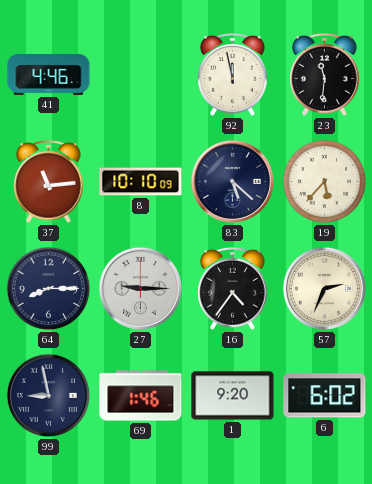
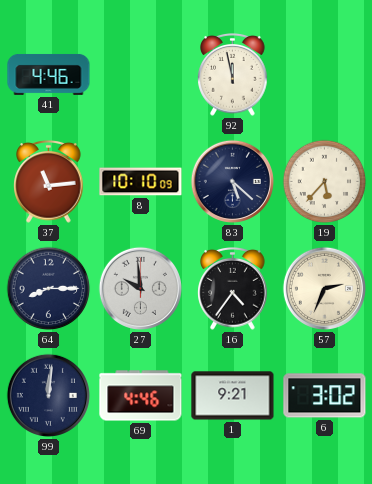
23: 11:31 -> none
27: 9:15 -> 9:59
99: 8:58 -> 12:01
69: 1:46 -> 4:46
1: 9:20 -> 9:21
6: 6:02 -> 3:02
